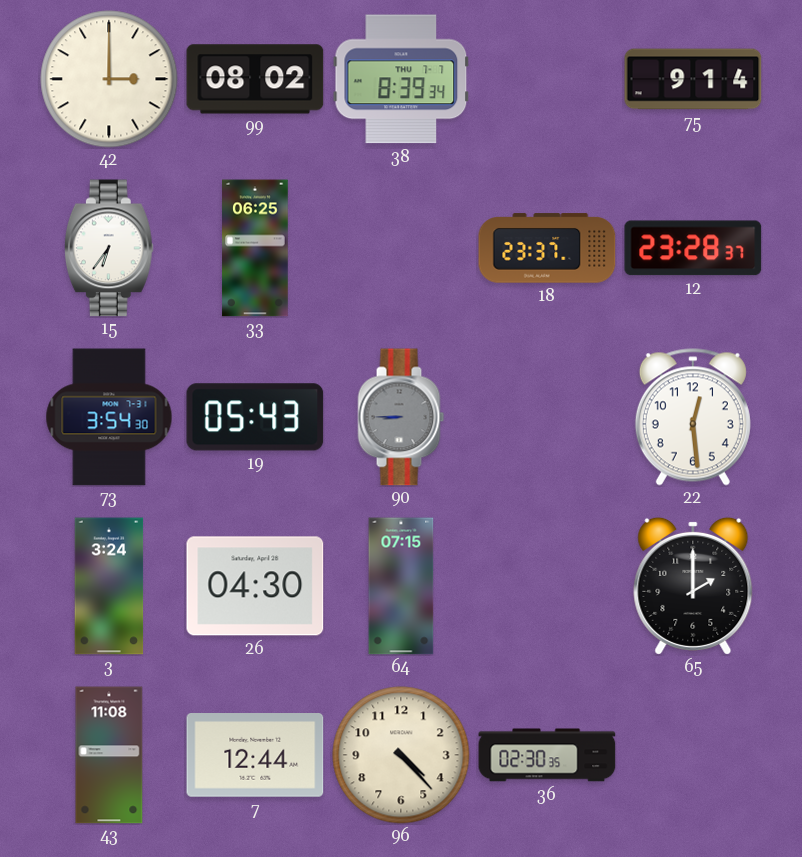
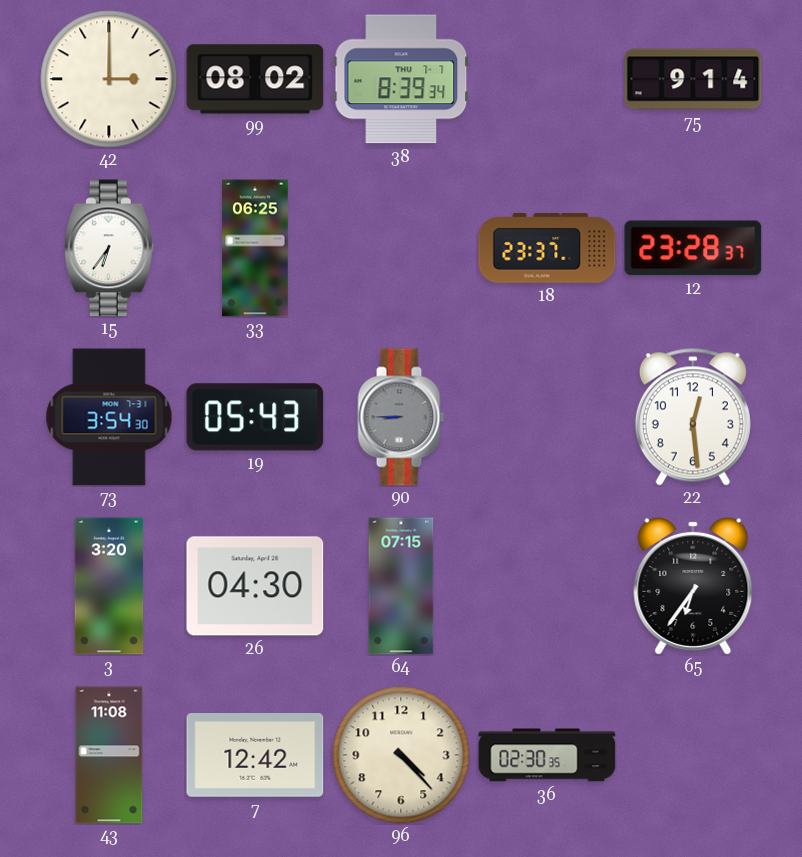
3: 3:24 -> 3:20
65: 2:00 -> 6:36
7: 12:44 -> 12:42
